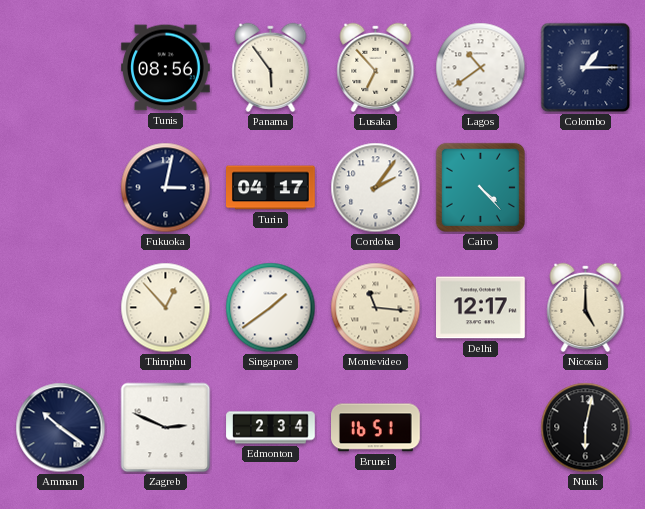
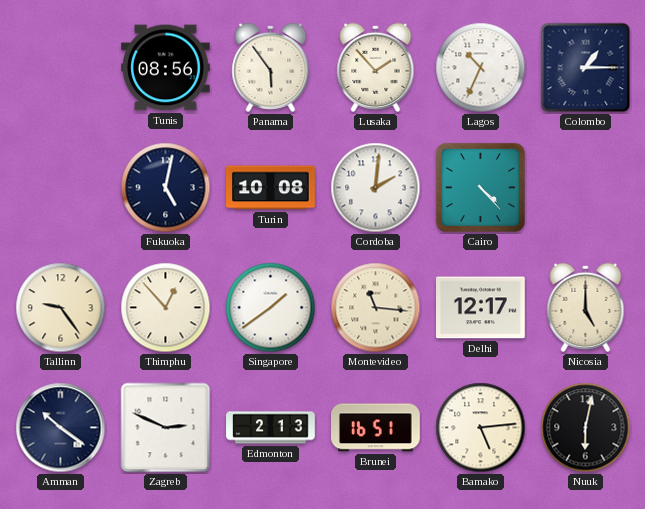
Lusaka: 6:53 -> 1:53
Lagos: 10:39 -> 10:34
Fukuoka: 3:02 -> 5:02
Turin: 04:17 -> 10:08
Cordoba: 2:06 -> 2:01
Tallinn: none -> 9:24
Edmonton: 2:34 -> 2:13
Bamako: none -> 5:14
